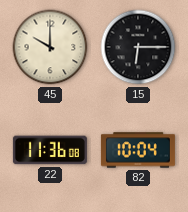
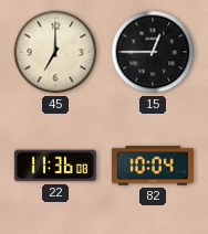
45: 10:00 -> 7:00
15: 6:15 -> 12:45
